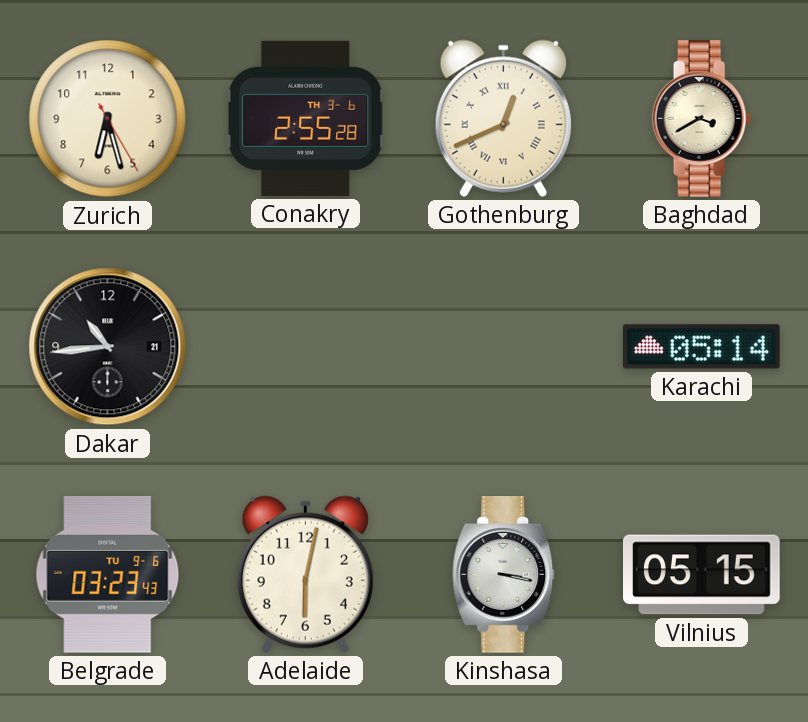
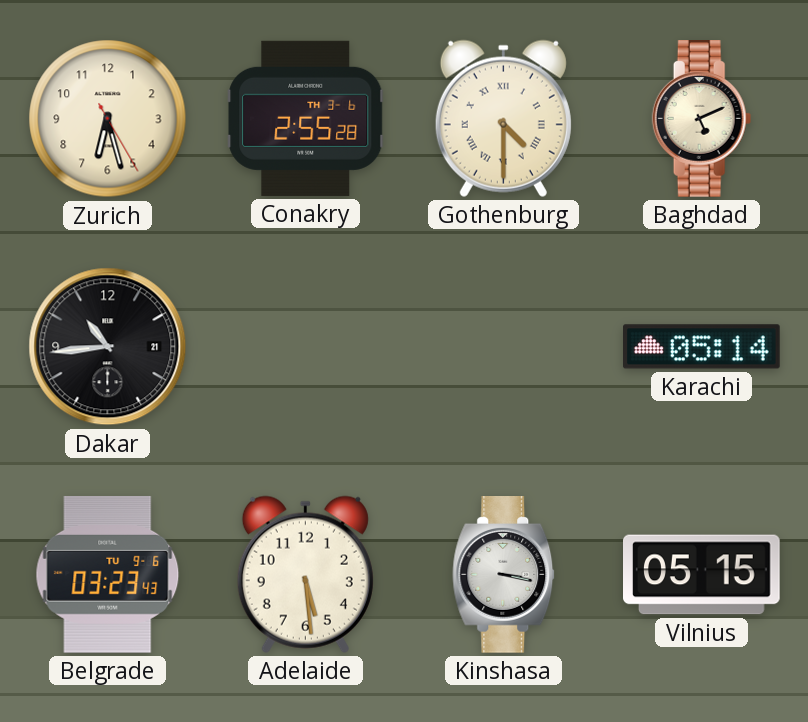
Gothenburg: 12:41 -> 4:30
Baghdad: 3:40 -> 5:11
Adelaide: 6:02 -> 5:29
